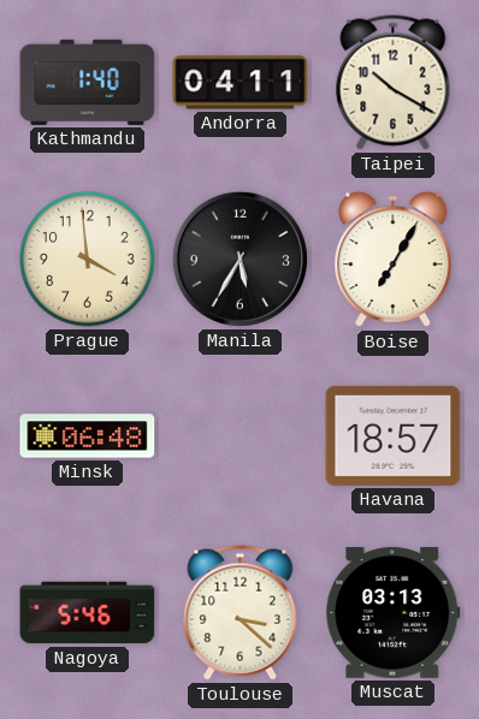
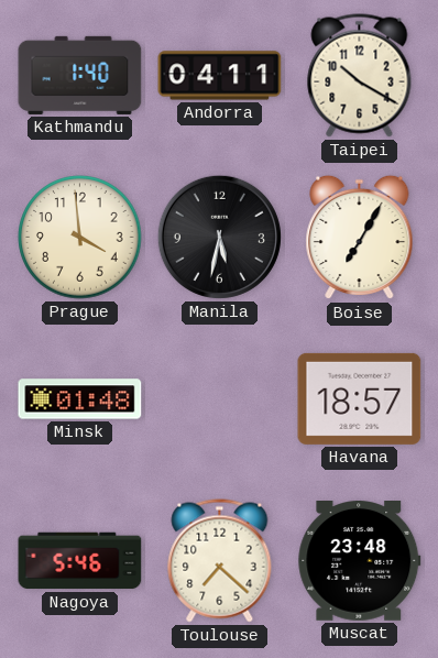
Manila: 5:35 -> 5:32
Minsk: 06:48 -> 01:48
Toulouse: 3:22 -> 7:22
Muscat: 03:13 -> 23:48
